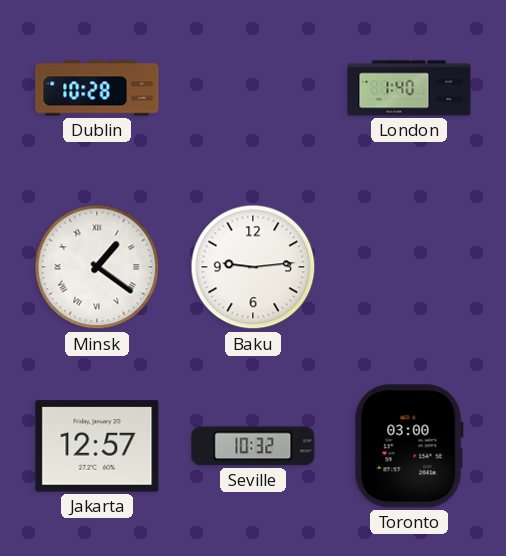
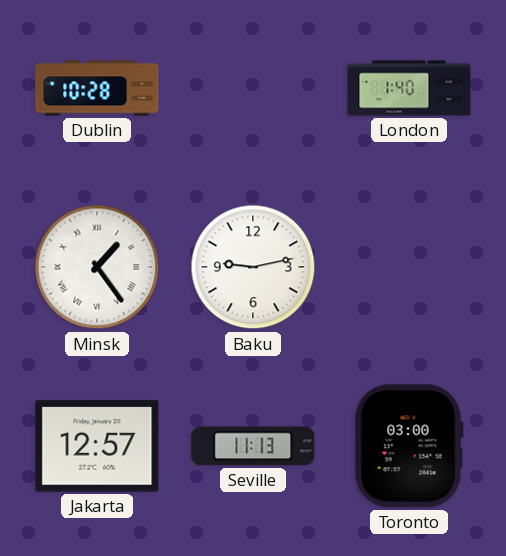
Minsk: 1:21 -> 1:24
Baku: 9:14 -> 9:13
Seville: 10:32 -> 11:13
